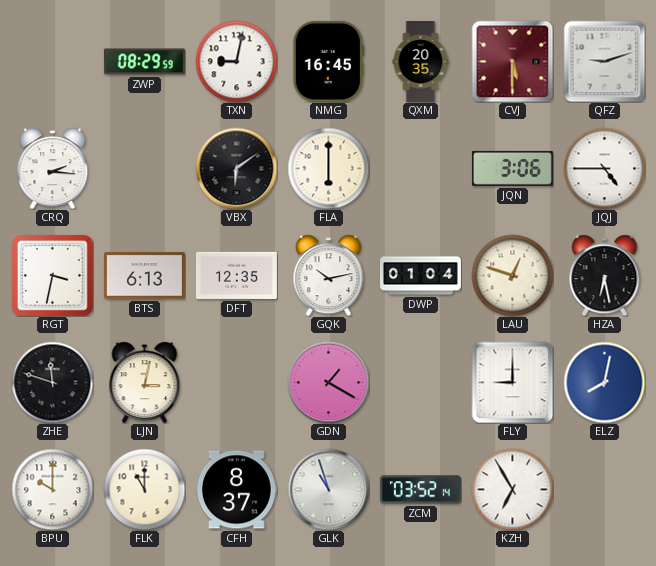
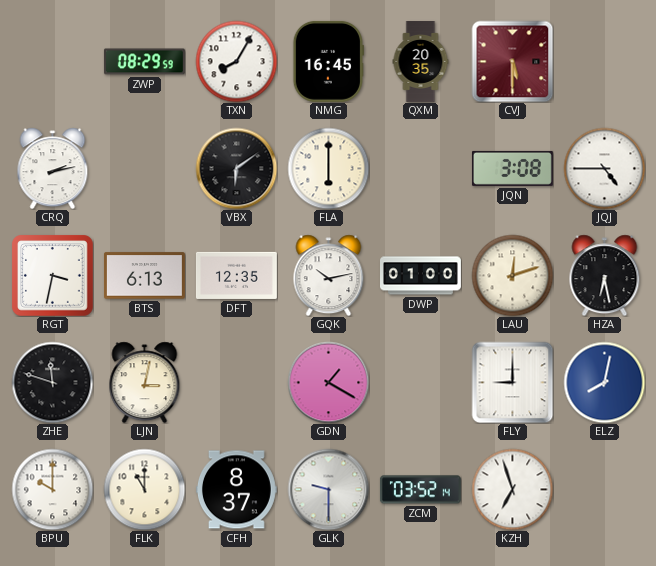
TXN: 9:02 -> 8:05
QFZ: 9:12 -> none
CRQ: 2:16 -> 2:13
JQN: 3:06 -> 3:08
DWP: 01:04 -> 01:00
LAU: 12:48 -> 12:12
GLK: 10:57 -> 9:30
KZH: 6:55 -> 6:57
